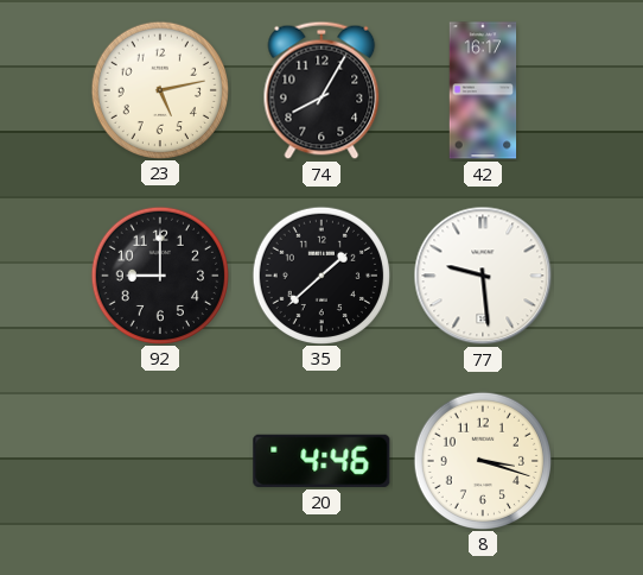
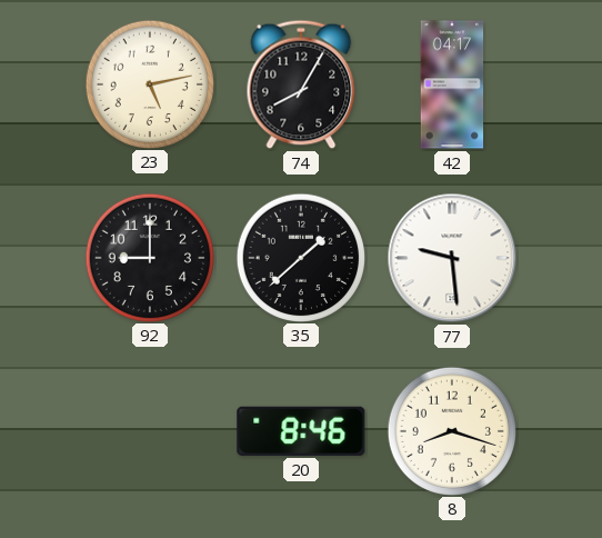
42: 16:17 -> 04:17
20: 4:46 -> 8:46
8: 3:18 -> 8:18
